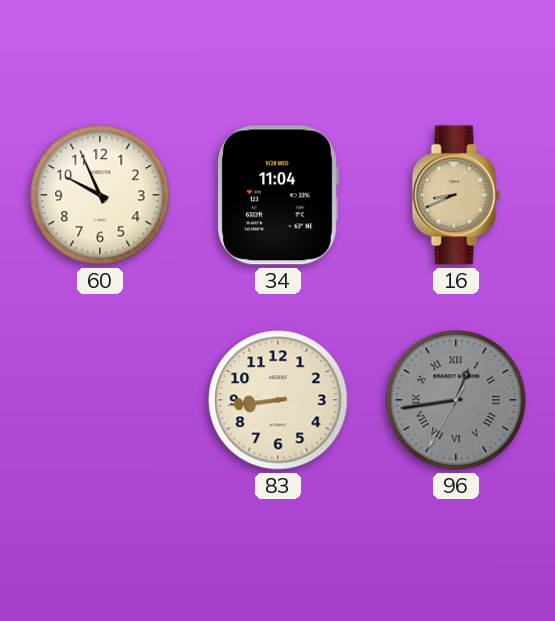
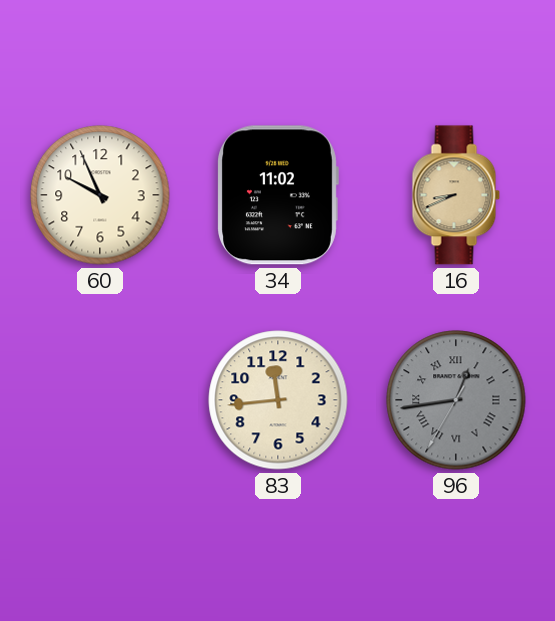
34: 11:04 -> 11:02
83: 8:44 -> 11:44
